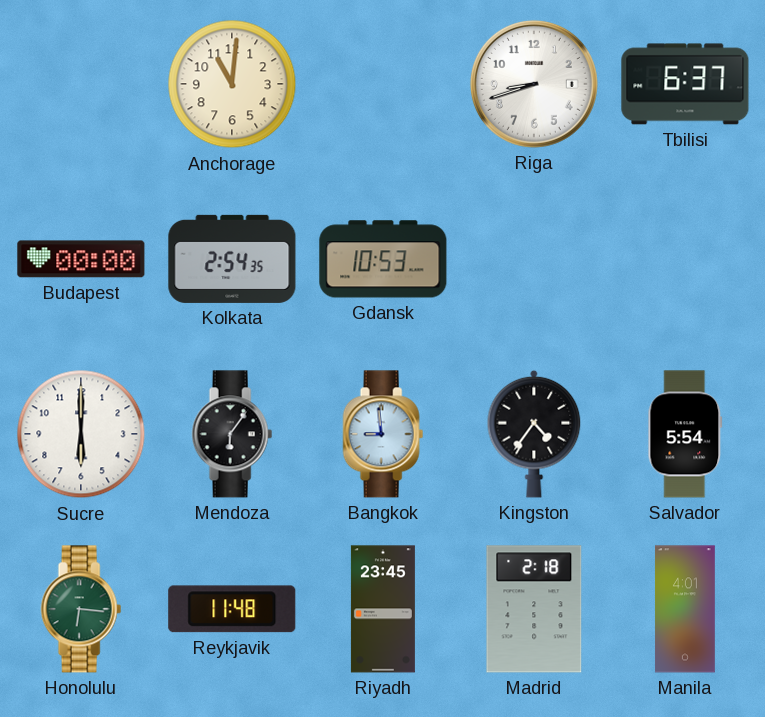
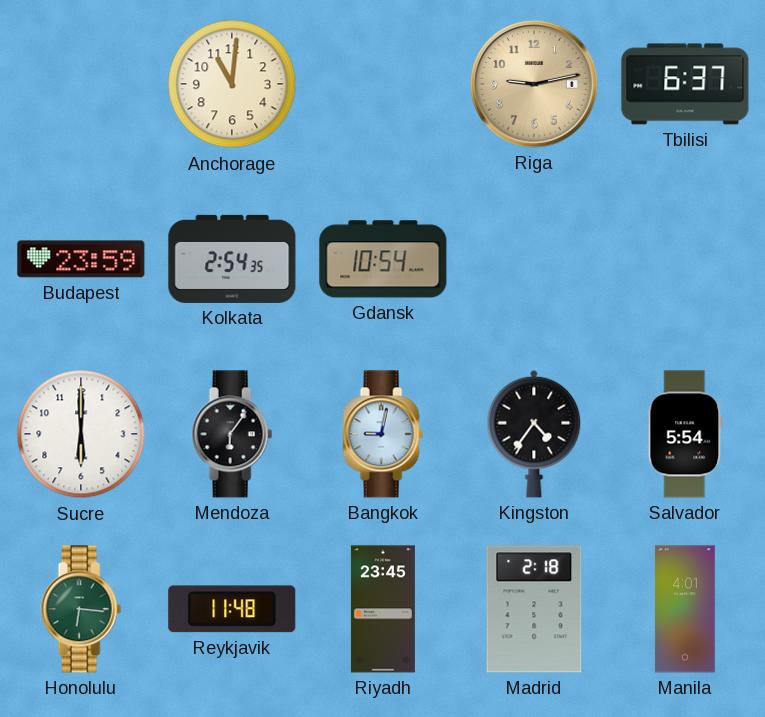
Riga: 8:42 -> 9:13
Riga dial: white -> champagne
Budapest: 00:00 -> 23:59
Gdansk: 10:53 -> 10:54
Bangkok: 8:59 -> 9:02
